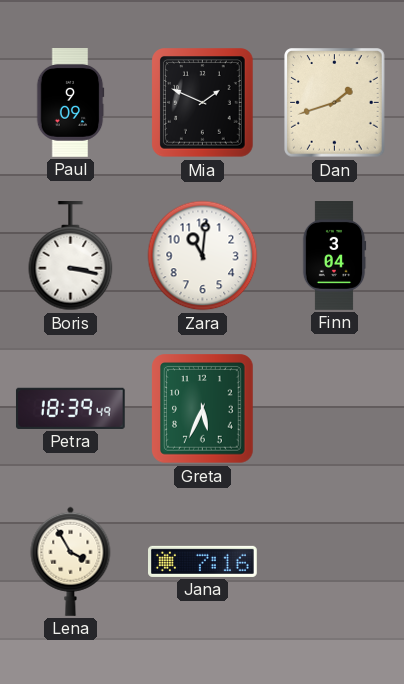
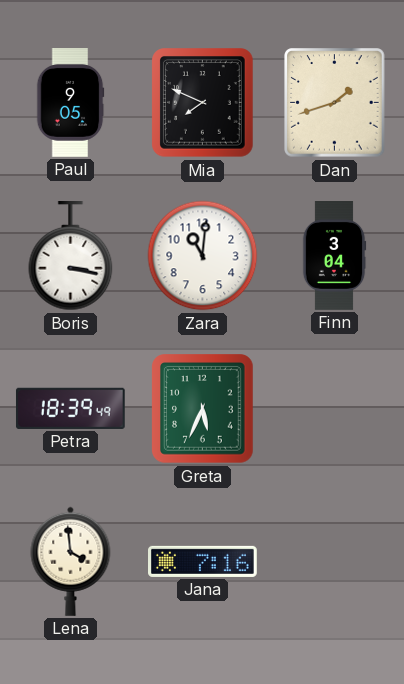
Paul: 9:09 -> 9:05
Mia: 1:49 -> 7:49
Lena: 3:55 -> 3:59
